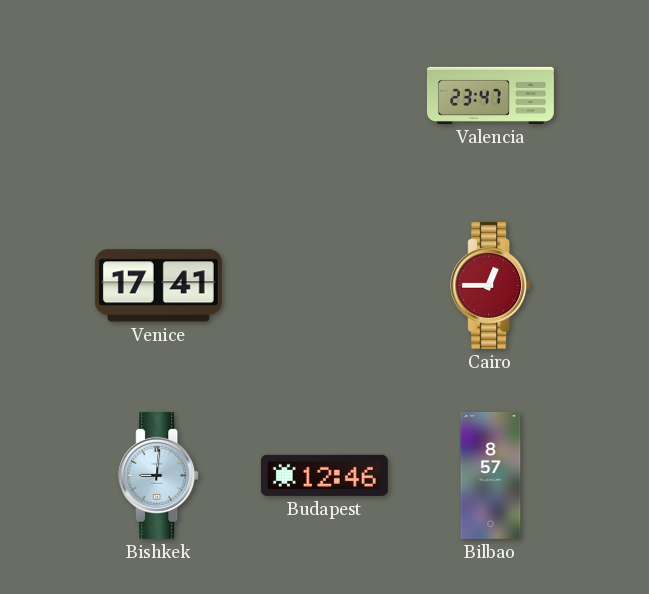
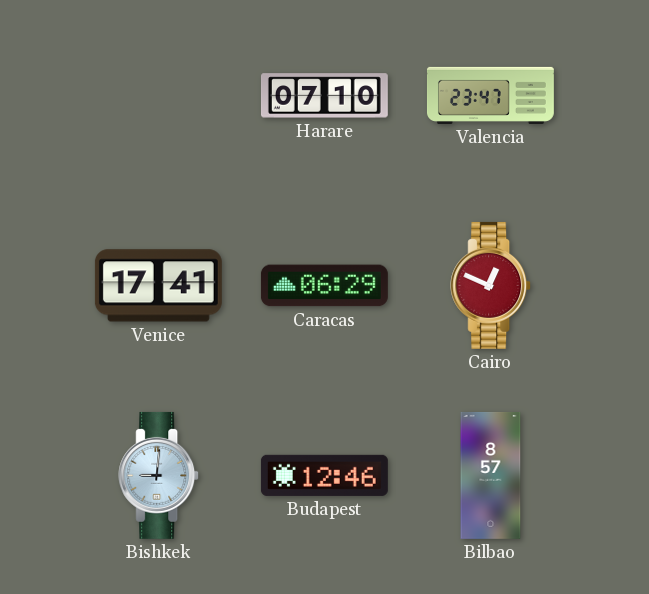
Harare: none -> 07:10
Caracas: none -> 06:29
Cairo: 12:45 -> 12:49
